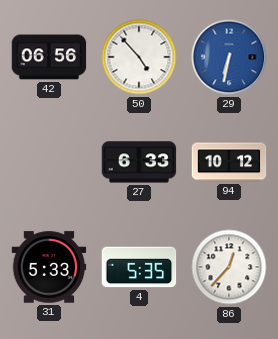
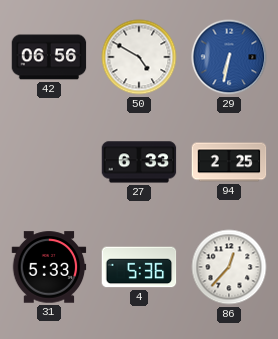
50: 4:53 -> 4:50
94: 10:12 -> 2:25
4: 5:35 -> 5:36
